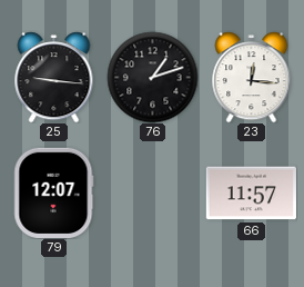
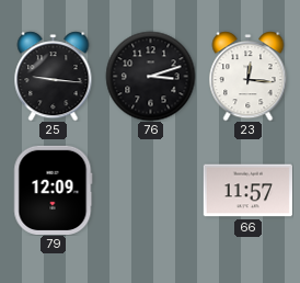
76: 1:12 -> 3:12
79: 12:07 -> 12:09
